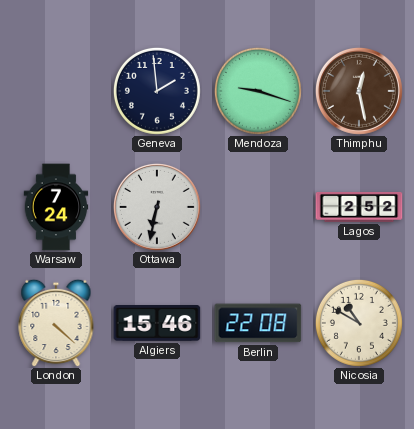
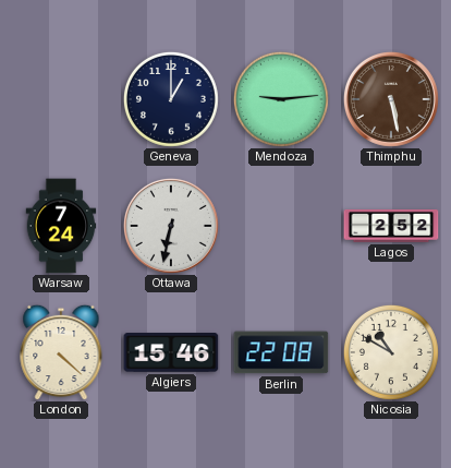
Geneva: 1:59 -> 1:00
Mendoza: 9:18 -> 9:14
Thimphu: 12:28 -> 5:28
